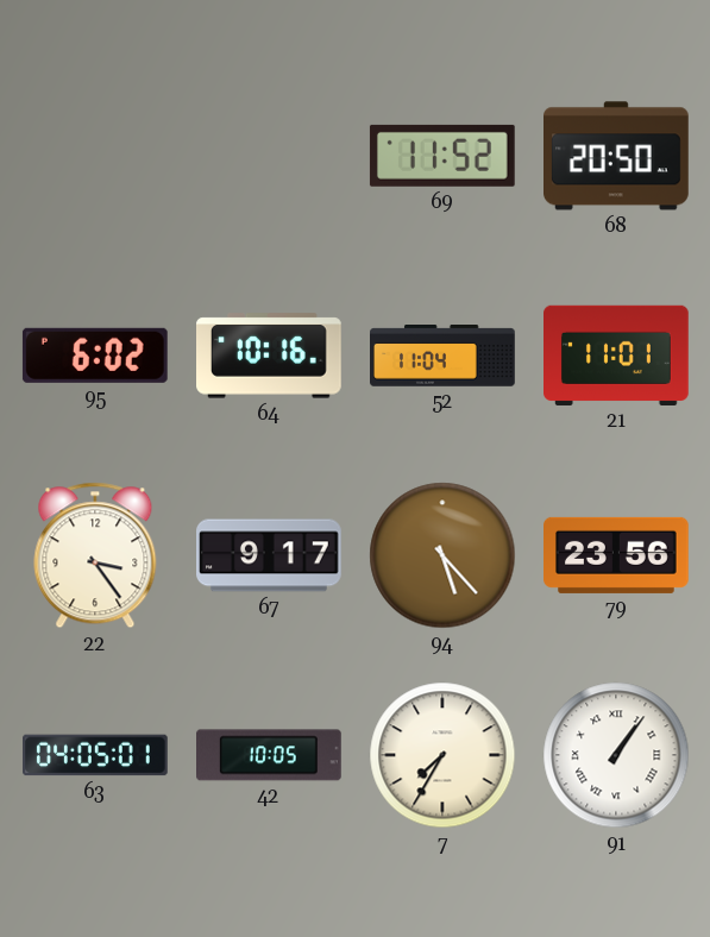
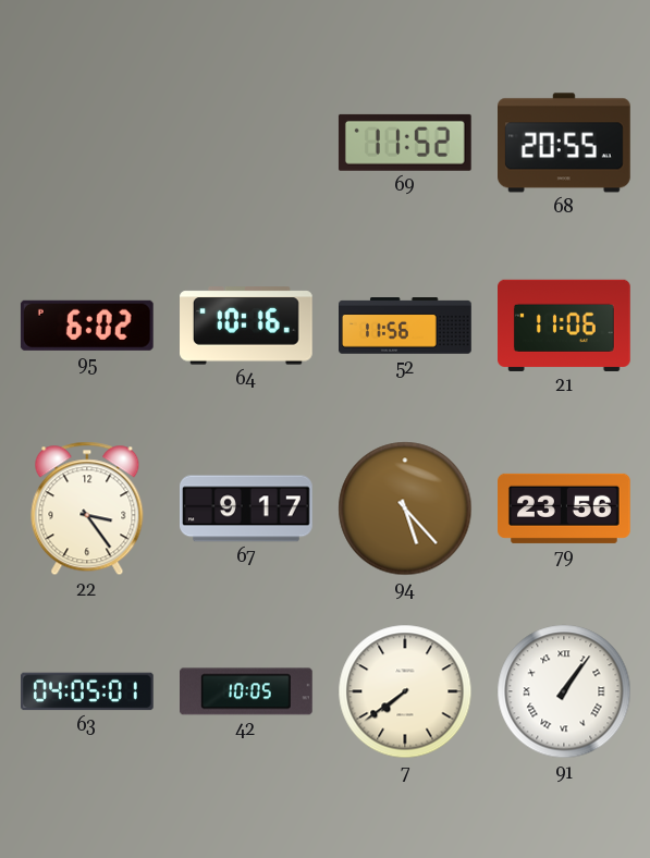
68: 20:50 -> 20:55
52: 11:04 -> 11:56
21: 11:01 -> 11:06
7: 7:35 -> 7:39
